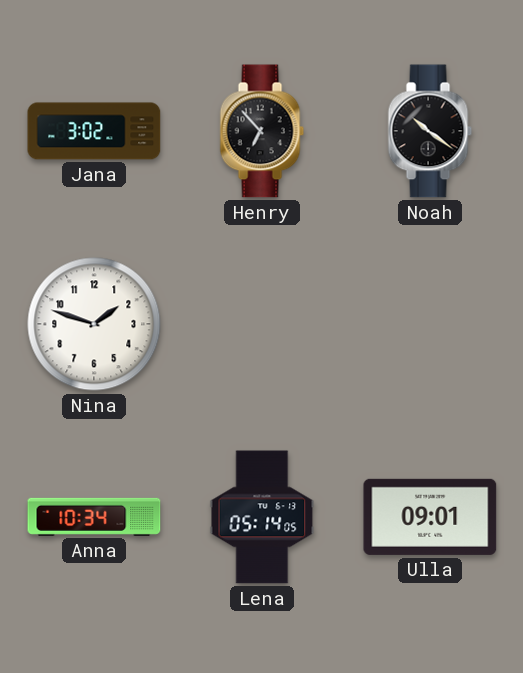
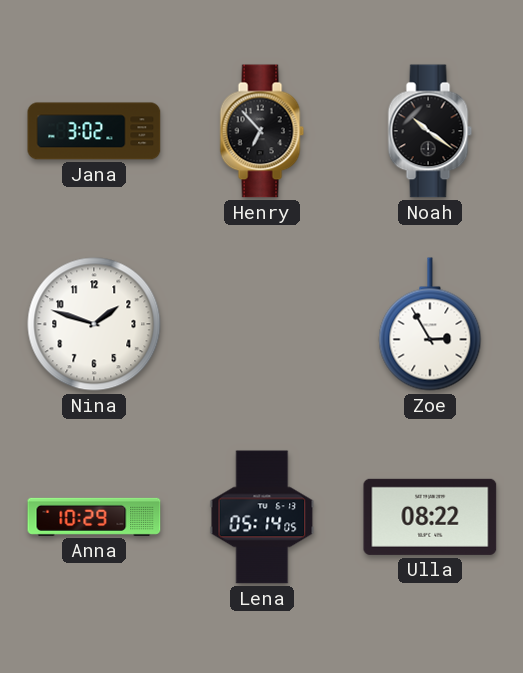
Zoe: none -> 2:55
Anna: 10:34 -> 10:29
Ulla: 09:01 -> 08:22
